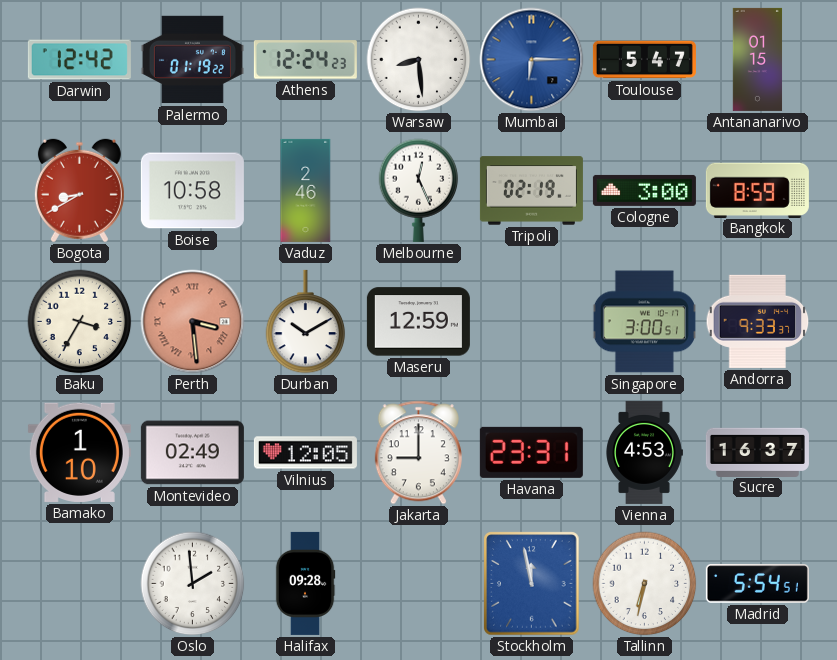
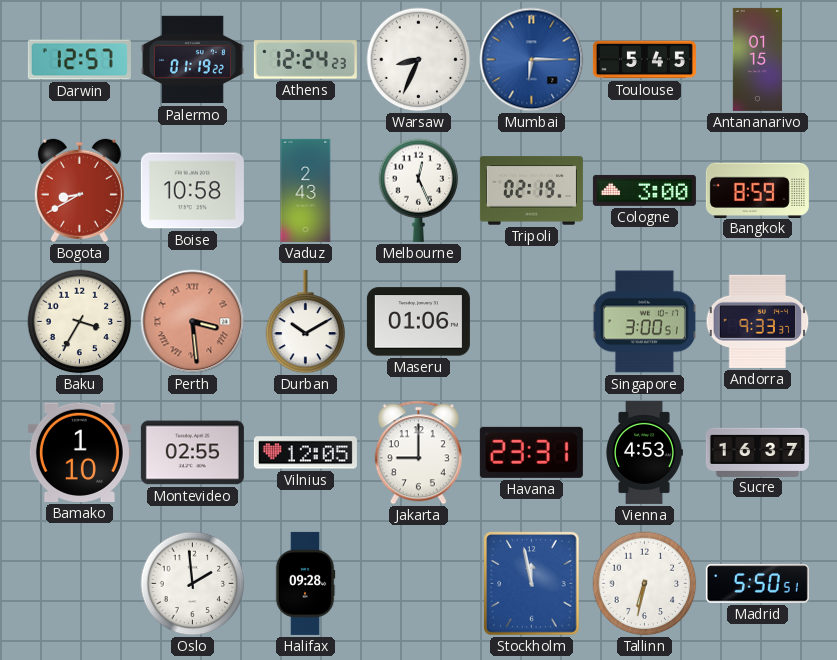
Darwin: 12:42 -> 12:57
Warsaw: 8:29 -> 8:34
Toulouse: 5:47 -> 5:45
Vaduz: 2:46 -> 2:43
Maseru: 12:59 -> 01:06
Montevideo: 02:49 -> 02:55
Madrid: 5:54 -> 5:50
